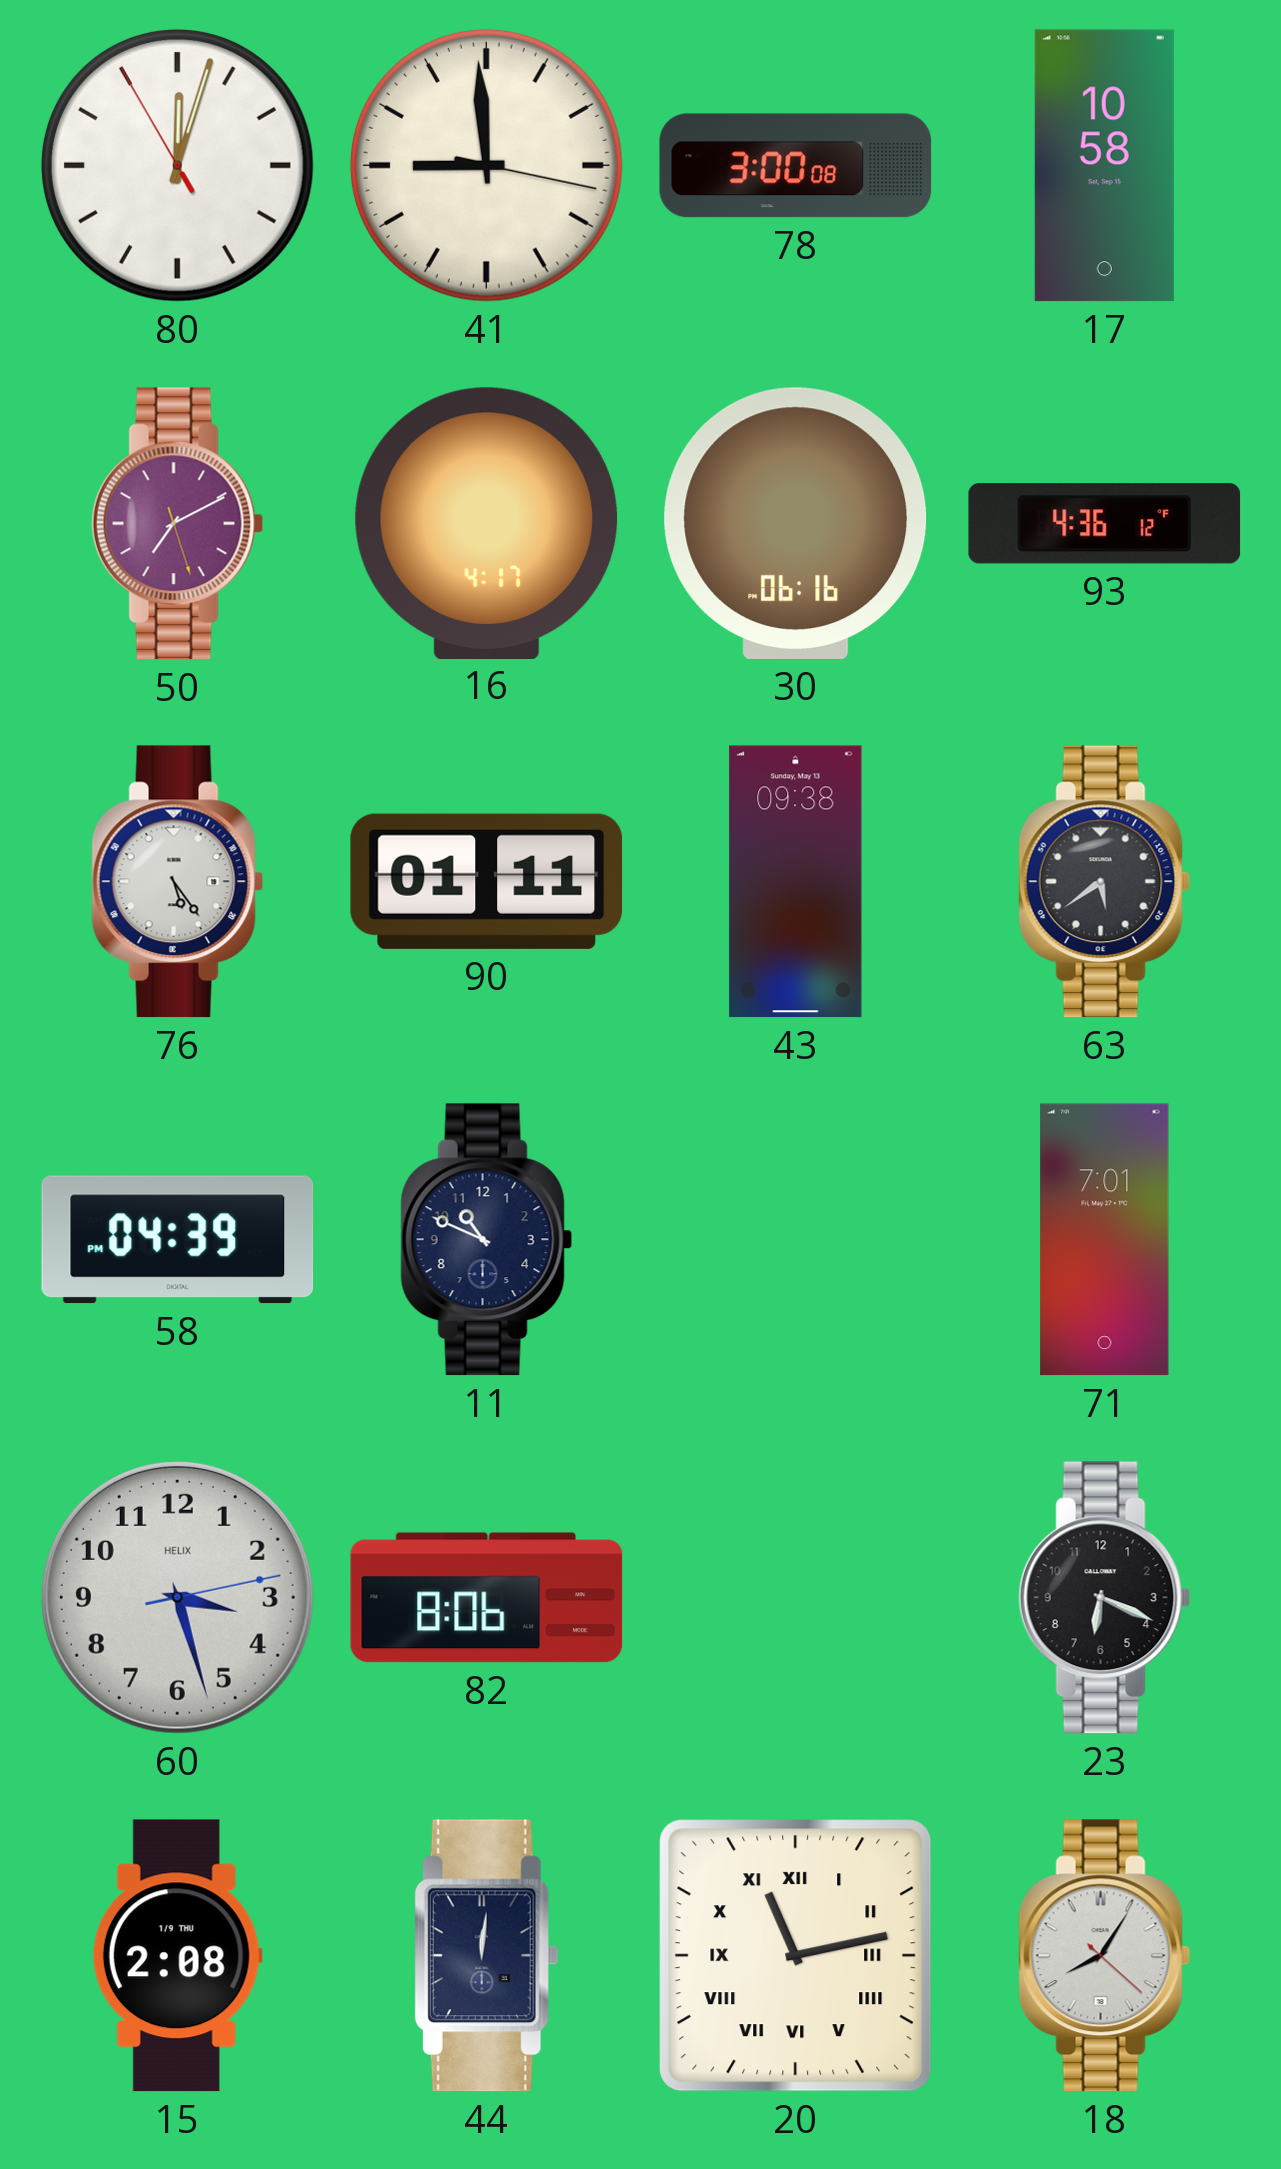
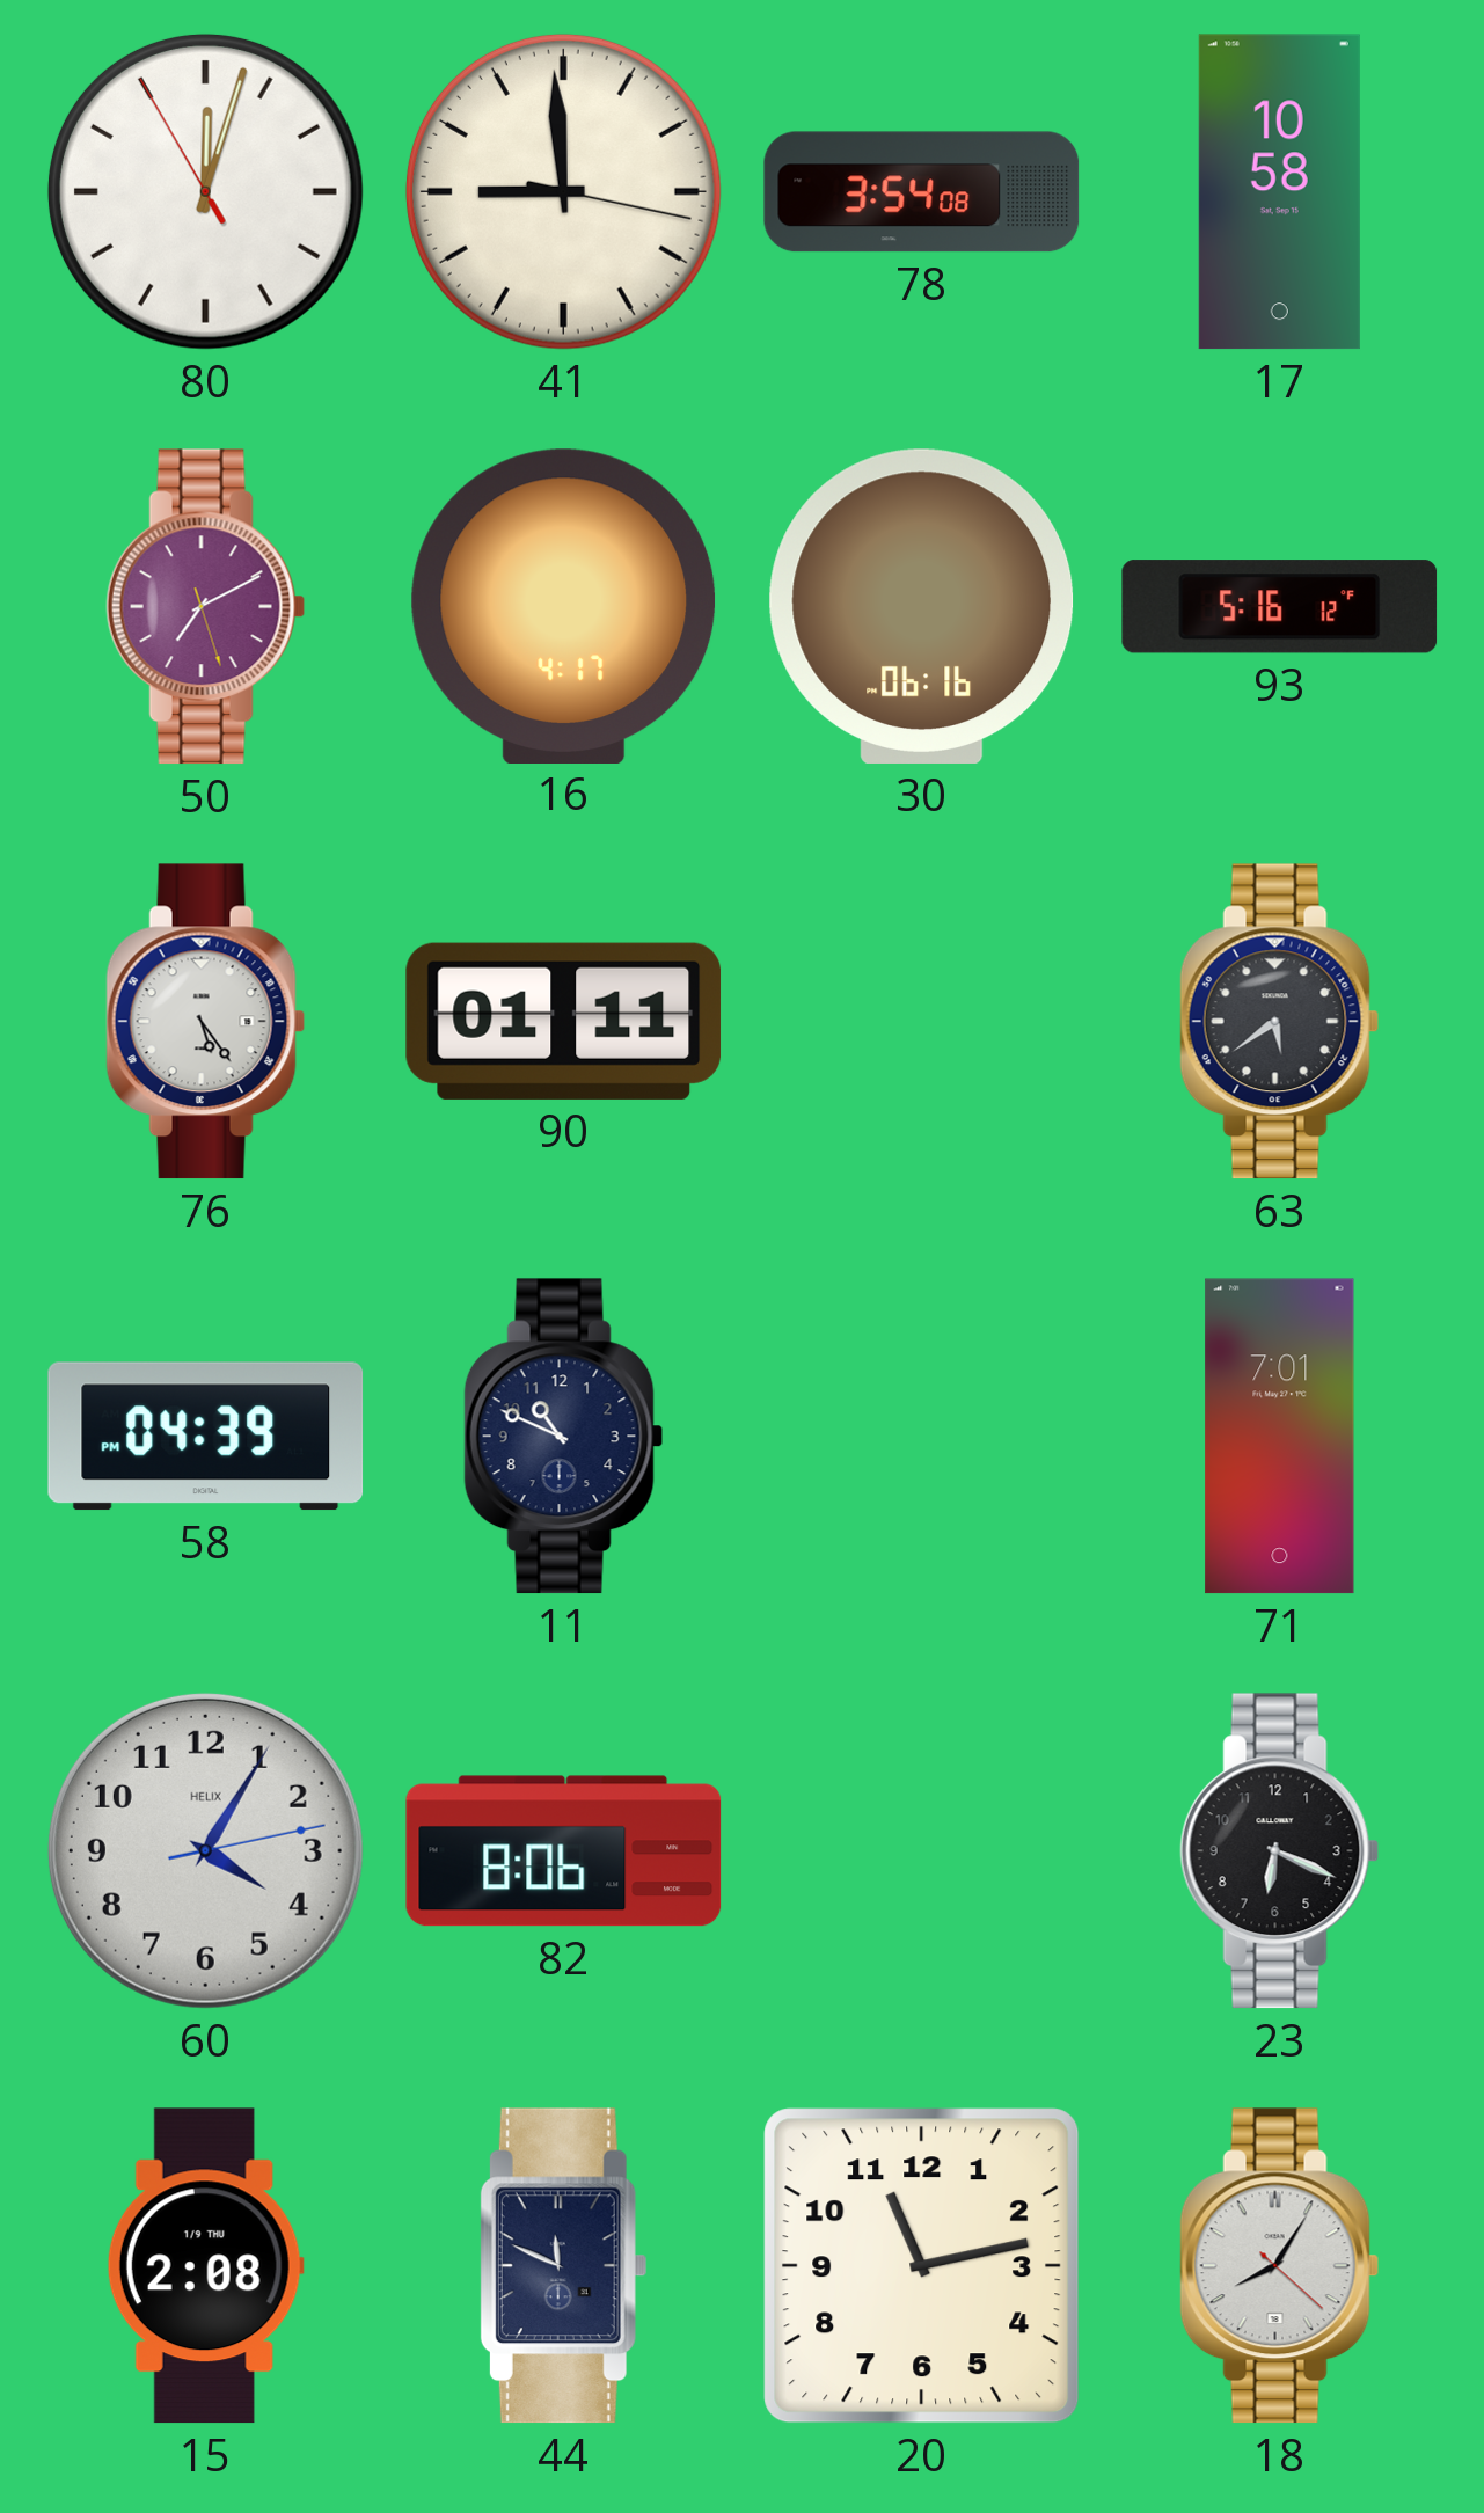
78: 3:00 -> 3:54
93: 4:36 -> 5:16
43: 09:38 -> none
60: 3:27 -> 4:05
44: 12:01 -> 11:49
20 numerals: Roman -> Arabic
